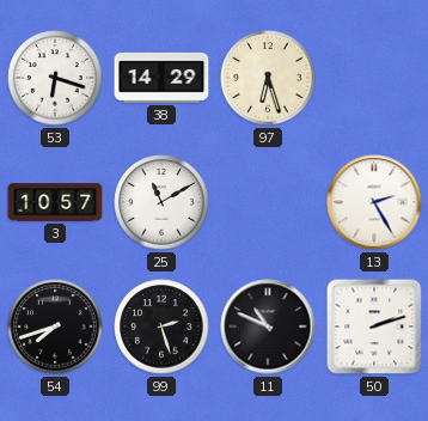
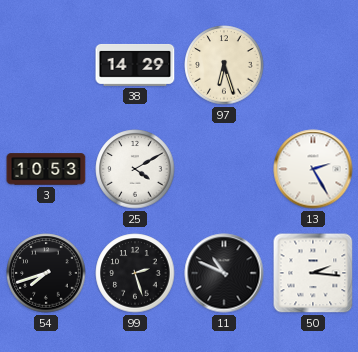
53: 6:18 -> none
3: 10:57 -> 10:53
25: 11:10 -> 4:10
50: 2:12 -> 2:16
